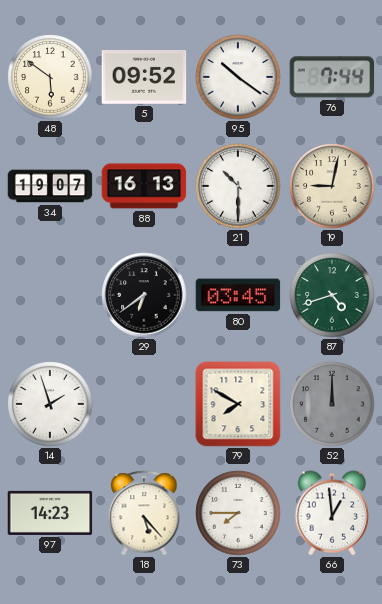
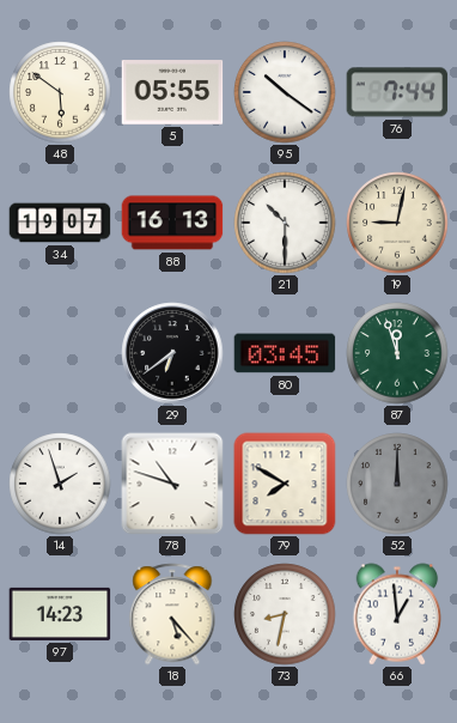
5: 09:52 -> 05:55
87: 4:42 -> 11:57
78: none -> 10:48
73: 7:45 -> 8:32
